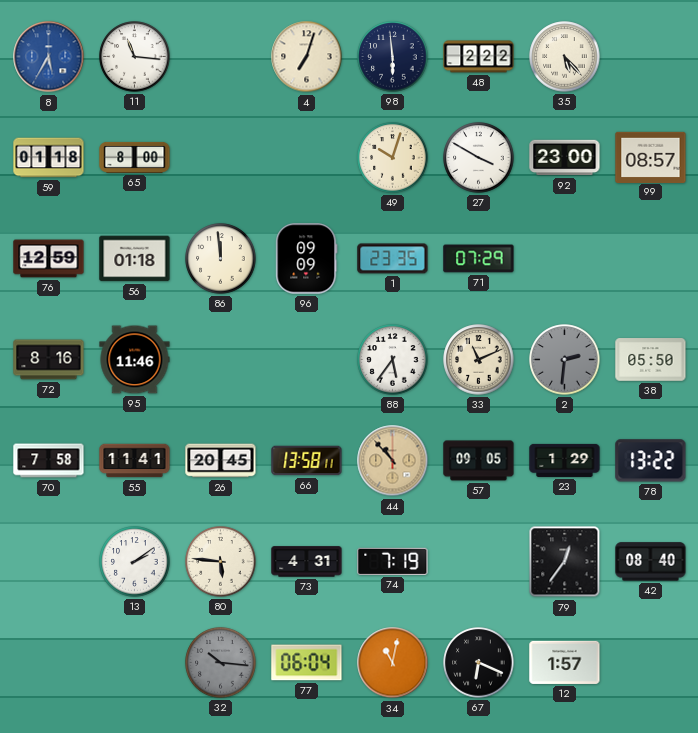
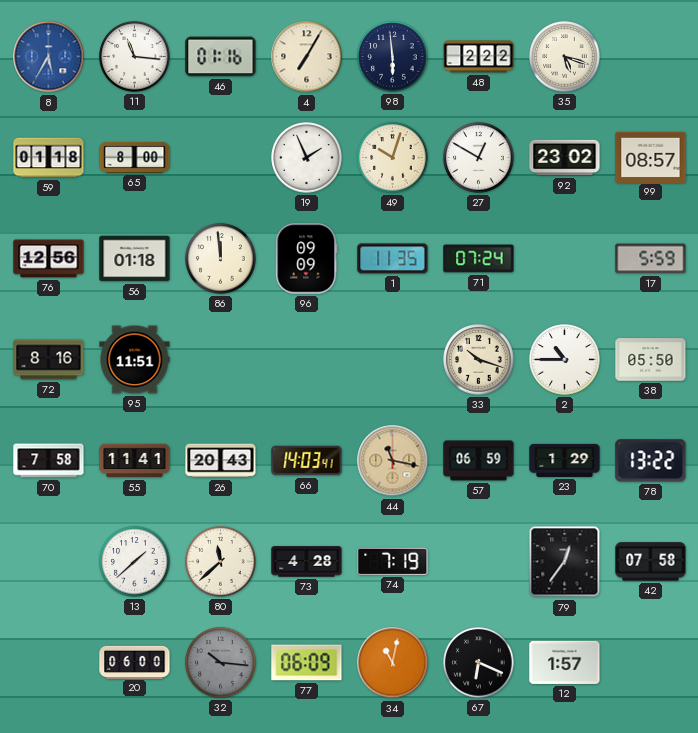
46: none -> 01:16
4: 7:03 -> 7:05
35: 5:23 -> 5:18
19: none -> 1:56
27: 3:50 -> 12:50
92: 23:00 -> 23:02
76: 12:59 -> 12:56
1: 23:35 -> 11:35
71: 07:29 -> 07:24
17: none -> 5:59
95: 11:46 -> 11:51
88: 5:36 -> none
33: 11:11 -> 10:18
2: 2:31 -> 10:45
2 dial: grey -> white
26: 20:45 -> 20:43
66: 13:58 -> 14:03
44: 10:53 -> 11:17
57: 09:05 -> 06:59
13: 2:09 -> 1:38
80: 5:46 -> 11:38
73: 4:31 -> 4:28
42: 08:40 -> 07:58
20: none -> 06:00
77: 06:04 -> 06:09
